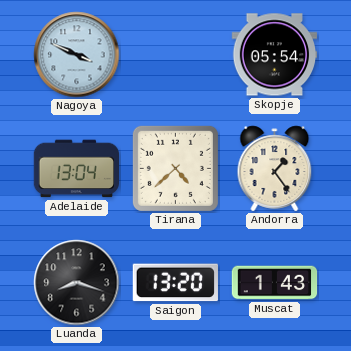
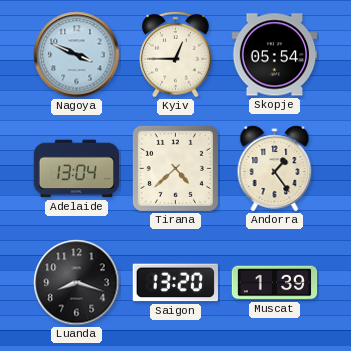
Kyiv: none -> 12:45
Muscat: 1:43 -> 1:39
